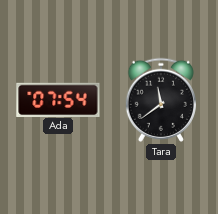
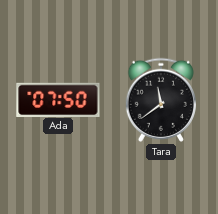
Ada: 07:54 -> 07:50
